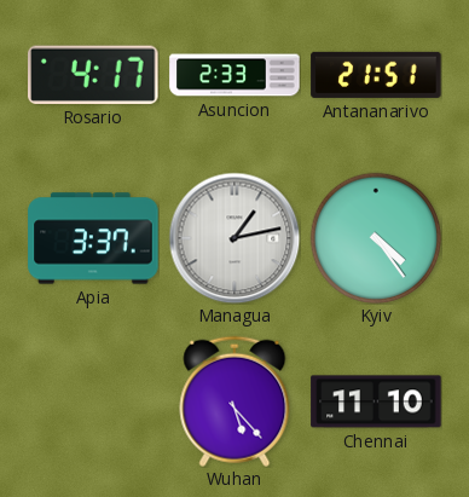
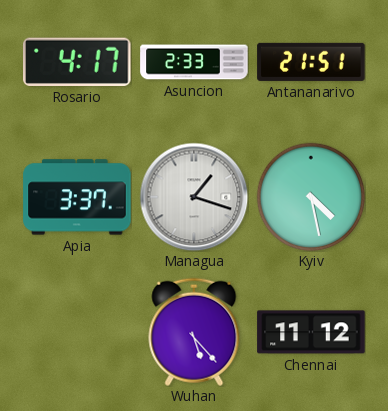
Managua: 1:13 -> 1:18
Kyiv: 4:24 -> 4:28
Chennai: 11:10 -> 11:12
